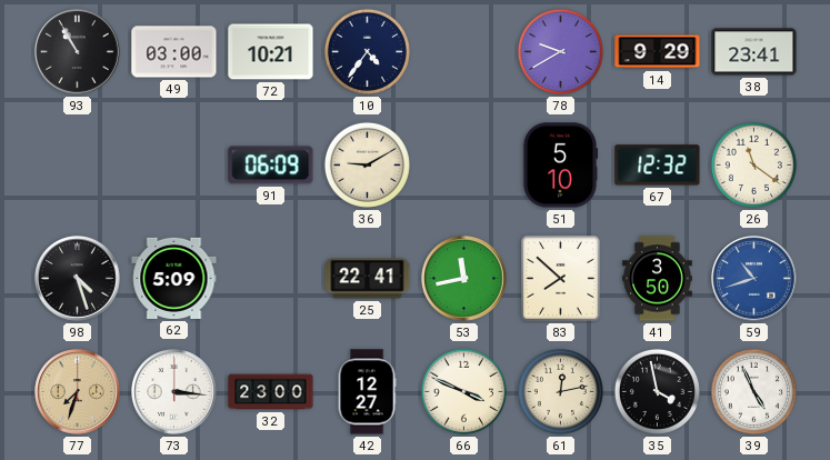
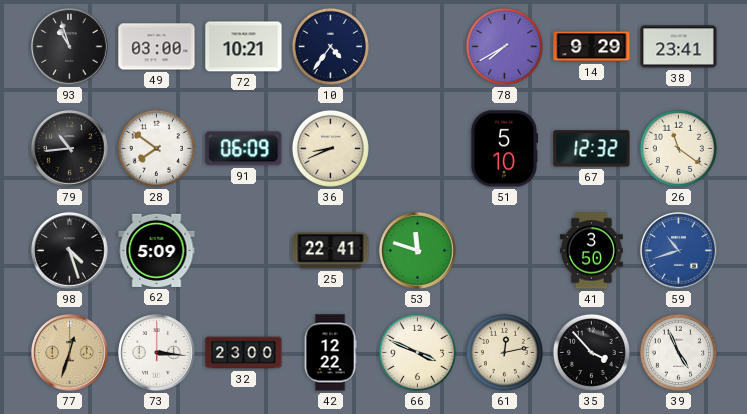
93: 10:55 -> 10:57
78: 9:40 -> 7:40
79: none -> 10:44
28: none -> 7:51
36: 9:10 -> 8:41
53: 11:43 -> 11:48
83: 7:52 -> none
77: 7:33 -> 12:33
42: 12:27 -> 12:22
35: 3:58 -> 3:53
